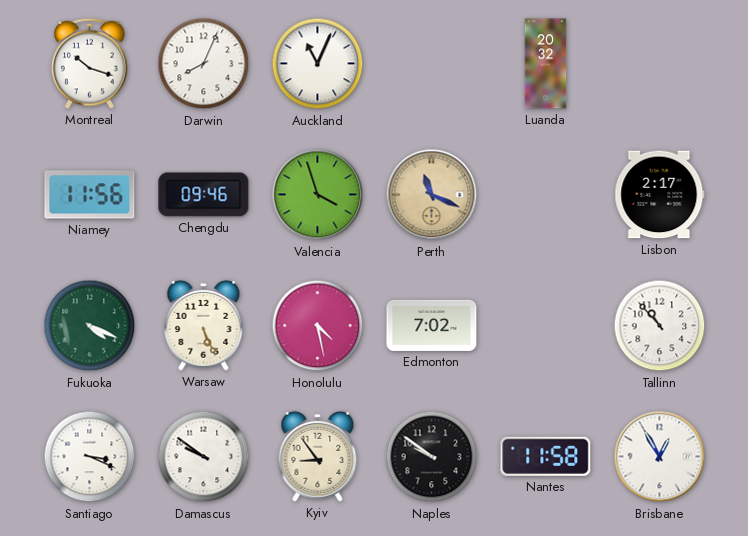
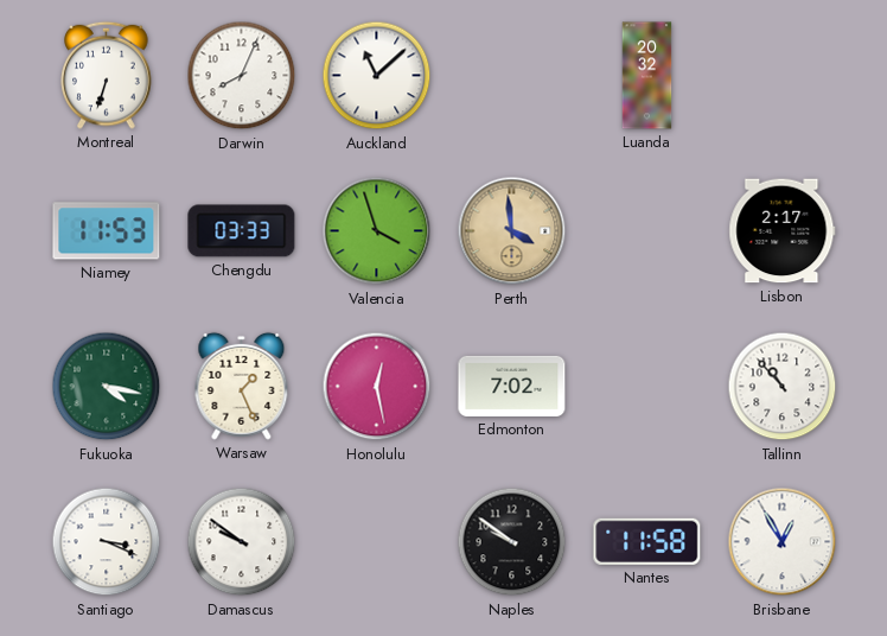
Montreal: 10:18 -> 6:33
Auckland: 11:04 -> 11:08
Niamey: 11:56 -> 11:53
Chengdu: 09:46 -> 03:33
Perth: 11:19 -> 3:59
Fukuoka: 4:19 -> 4:17
Warsaw: 5:26 -> 1:26
Honolulu: 4:28 -> 12:28
Kyiv: 8:54 -> none
